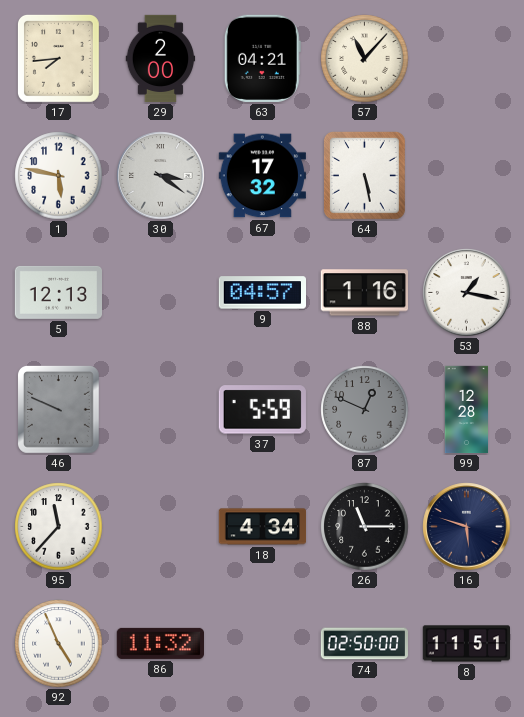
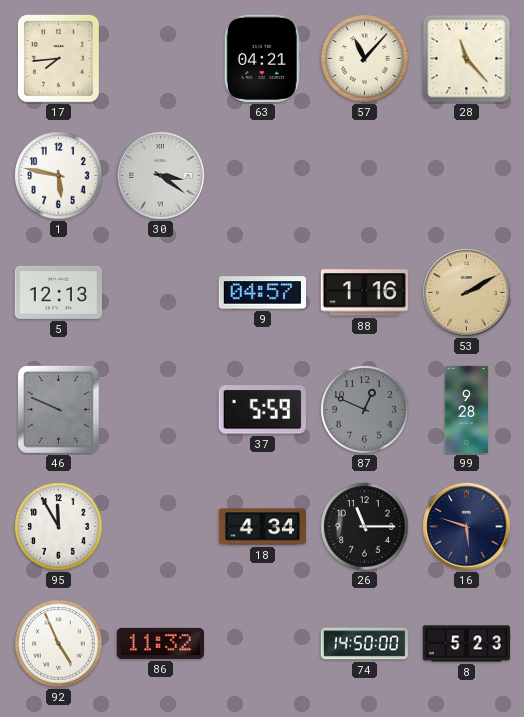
29: 2:00 -> none
28: none -> 11:23
67: 17:32 -> none
64: 5:28 -> none
53: 1:17 -> 2:10
53 dial: white -> champagne
99: 12:28 -> 9:28
95: 11:37 -> 11:55
74: 02:50 -> 14:50
8: 11:51 -> 5:23
